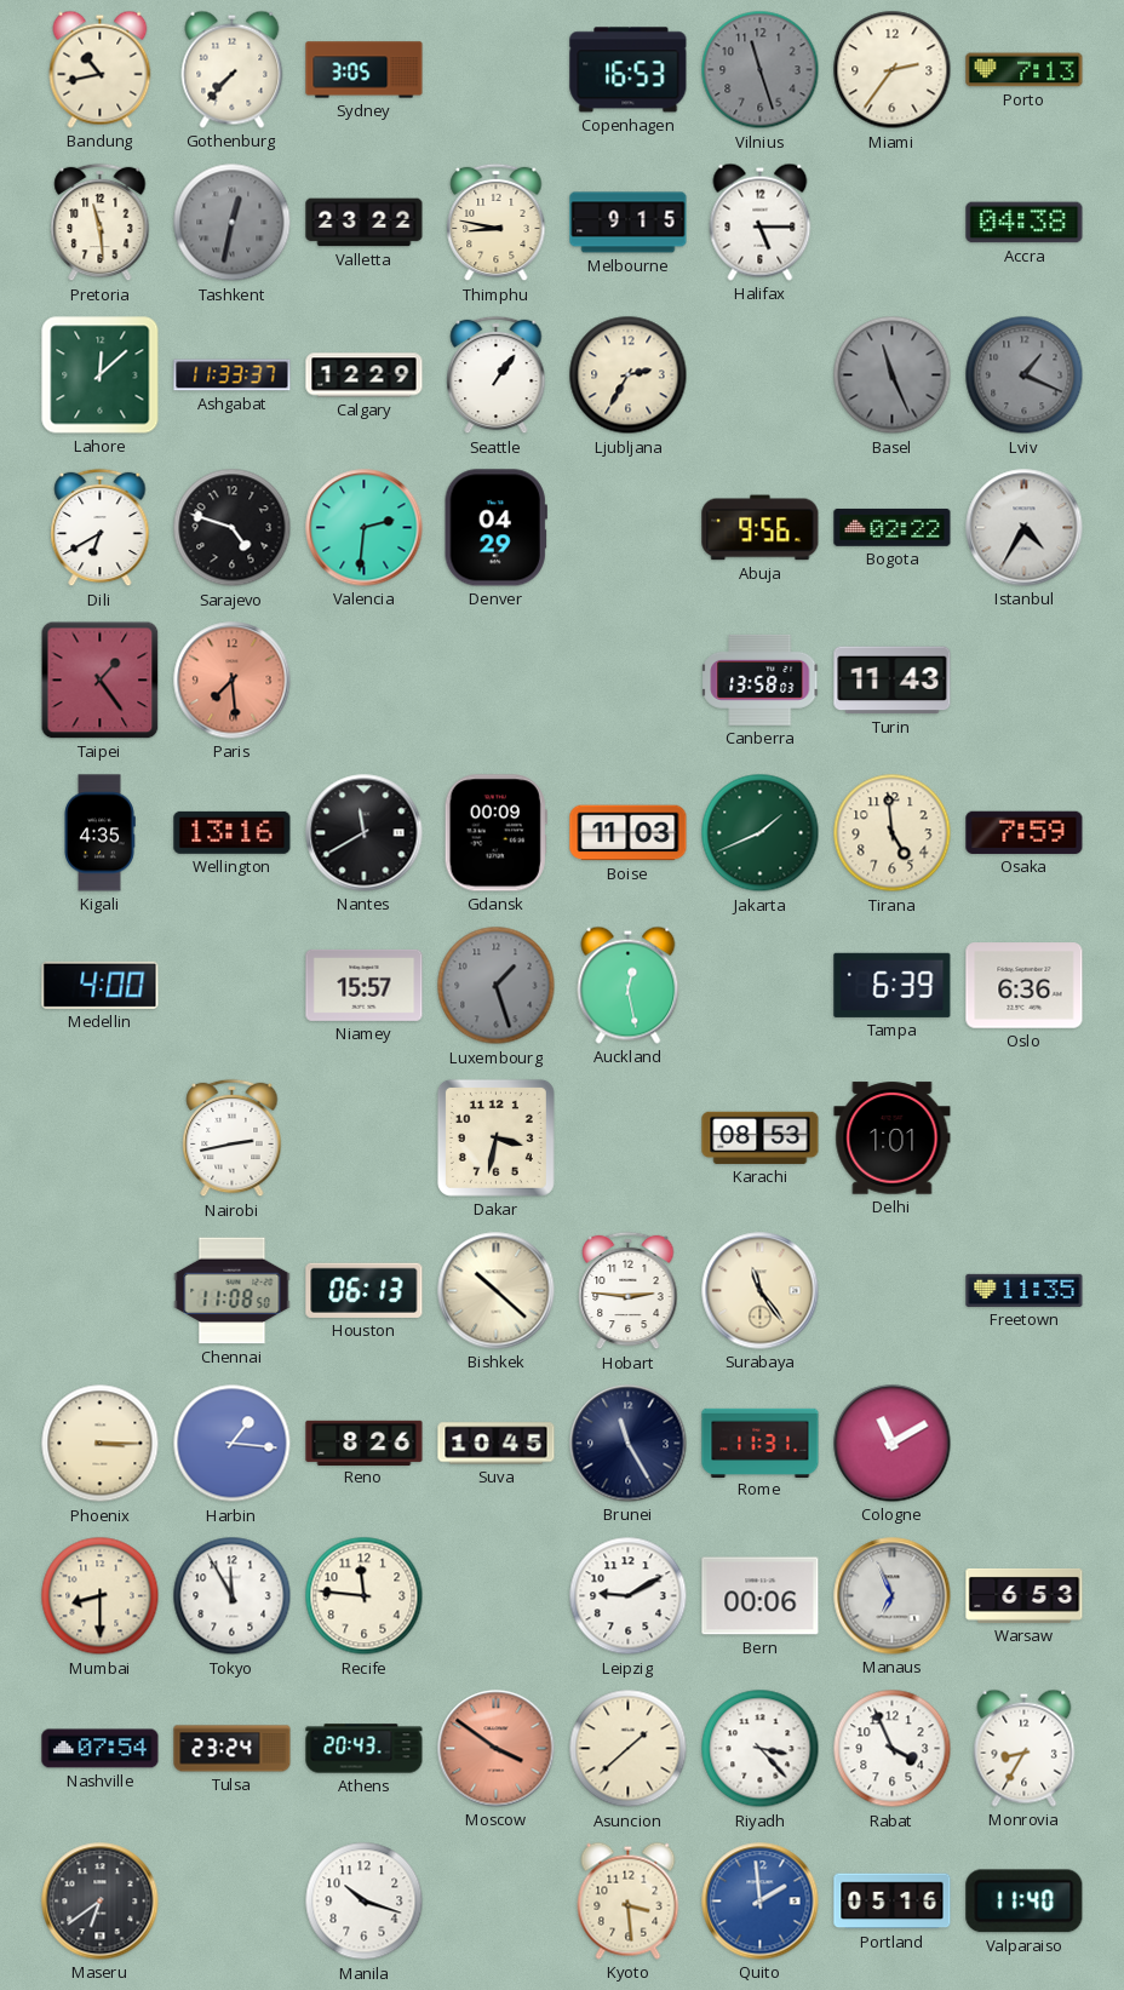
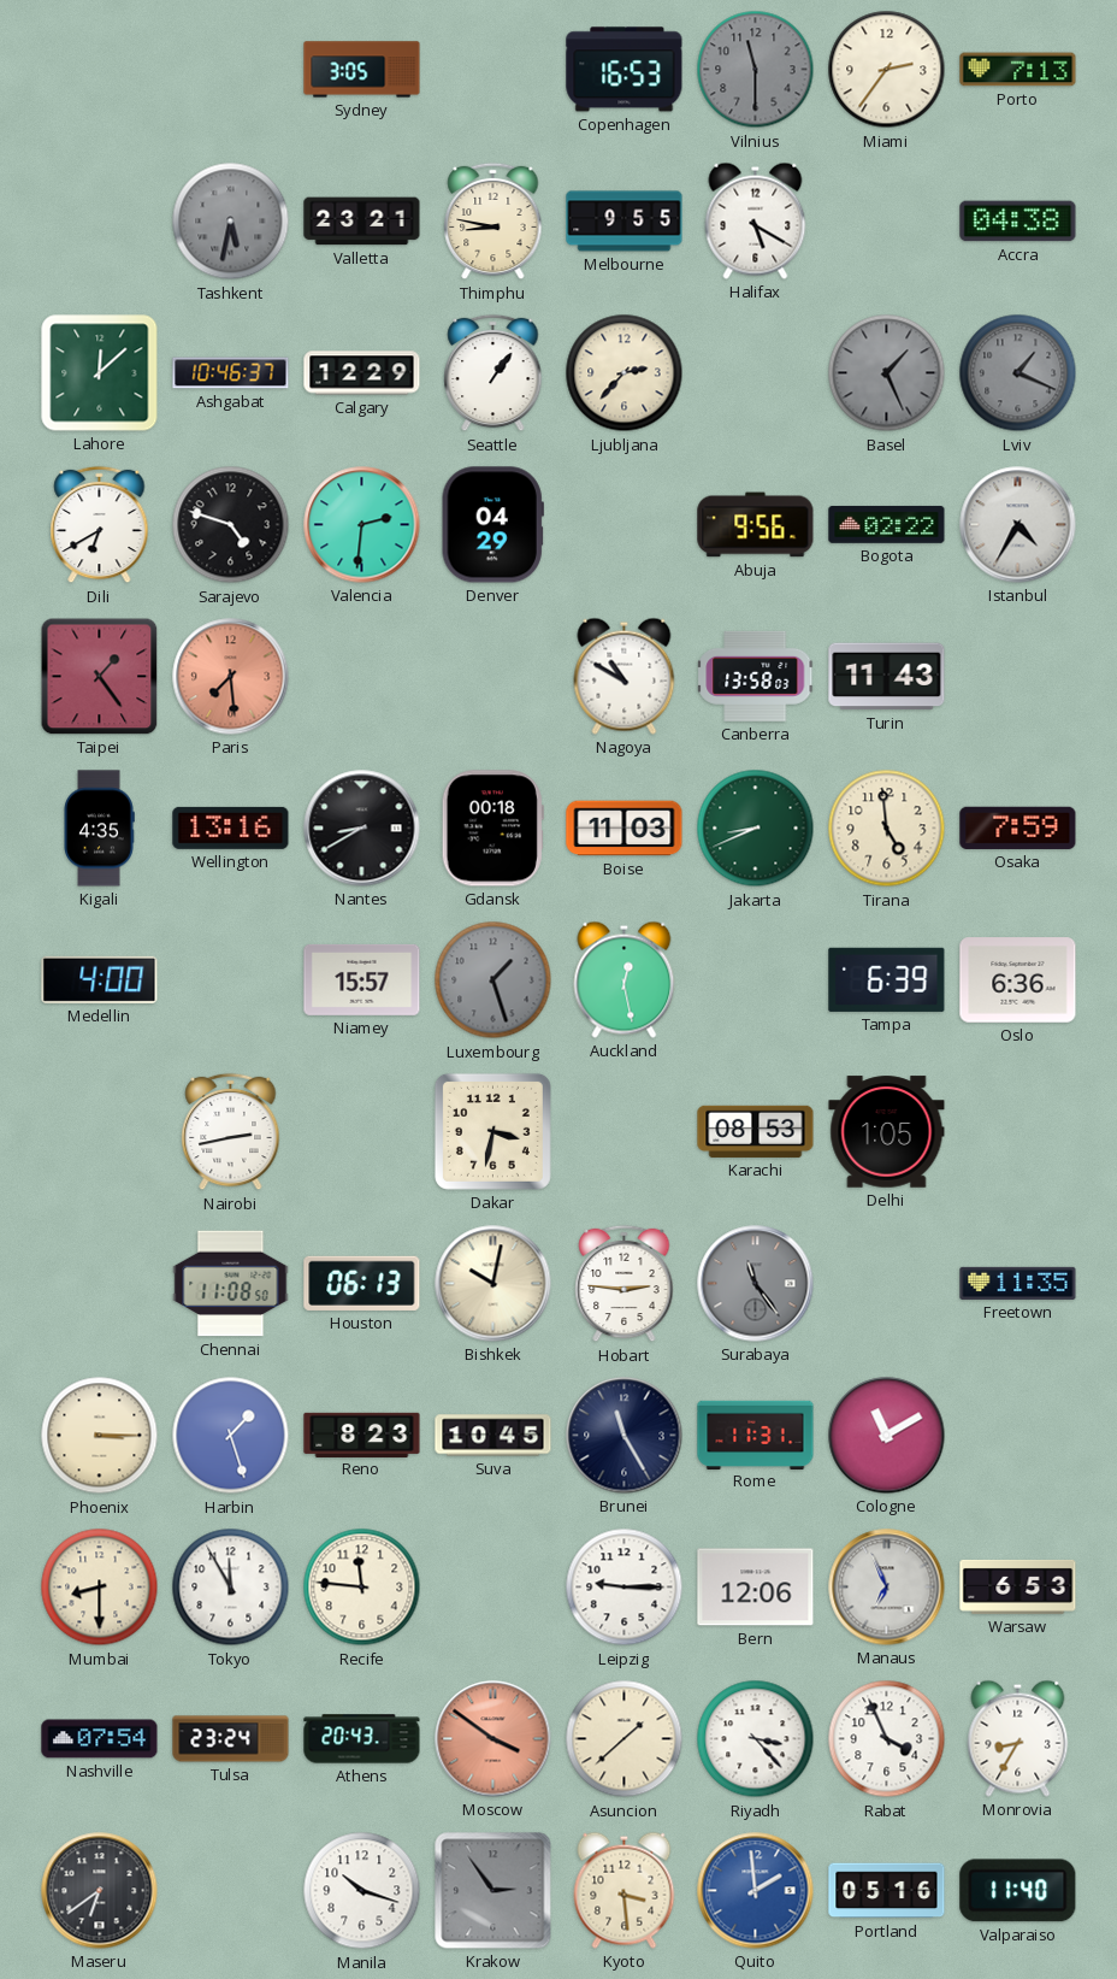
Bandung: 10:43 -> none
Gothenburg: 7:37 -> none
Vilnius: 11:27 -> 11:30
Pretoria: 11:29 -> none
Tashkent: 12:32 -> 5:32
Valletta: 23:22 -> 23:21
Melbourne: 9:15 -> 9:55
Halifax: 5:15 -> 5:20
Ashgabat: 11:33 -> 10:46
Ljubljana: 2:35 -> 2:37
Basel: 11:26 -> 1:26
Nagoya: none -> 10:50
Nantes: 11:40 -> 8:40
Gdansk: 00:09 -> 00:18
Jakarta: 1:41 -> 8:41
Delhi: 1:01 -> 1:05
Bishkek: 10:22 -> 10:02
Surabaya dial: cream -> grey
Harbin: 1:16 -> 1:27
Reno: 8:26 -> 8:23
Leipzig: 9:10 -> 9:15
Bern: 00:06 -> 12:06
Krakow: none -> 2:54
